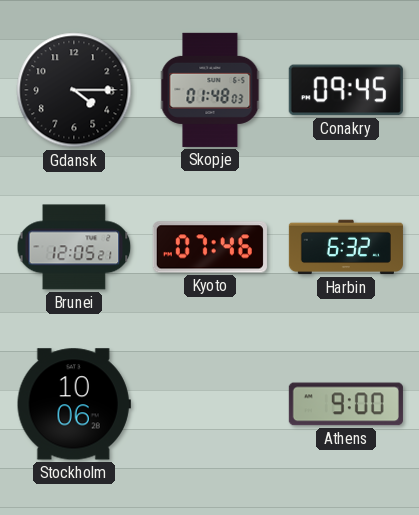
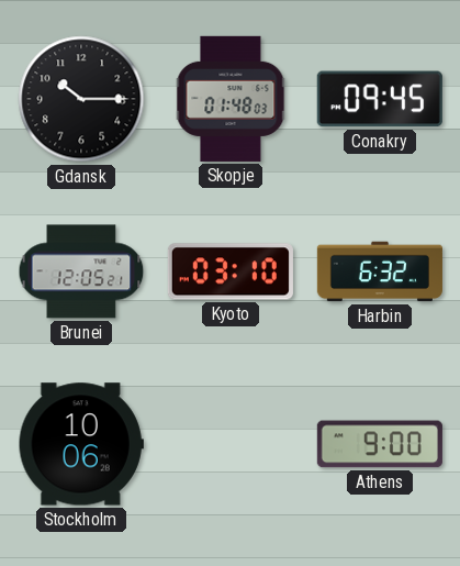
Gdansk: 4:15 -> 10:15
Kyoto: 07:46 -> 03:10
